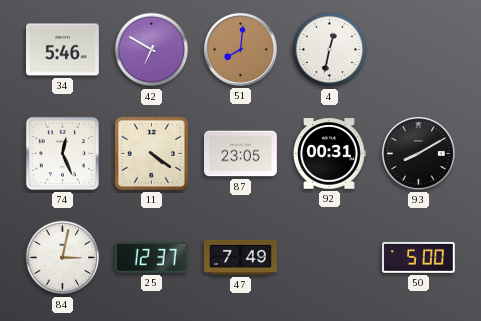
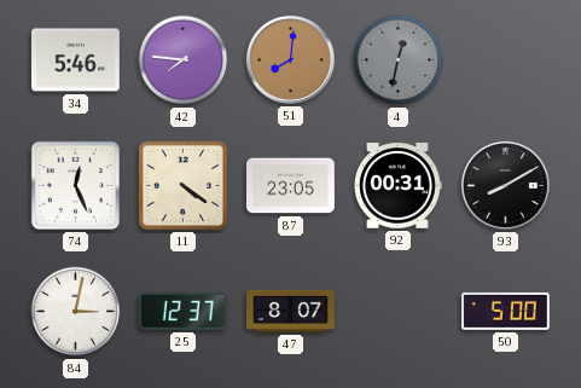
42: 6:50 -> 7:46
4 dial: white -> grey
47: 7:49 -> 8:07
